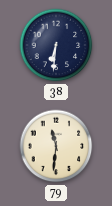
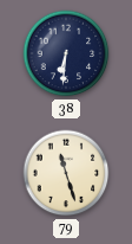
79: 11:31 -> 11:27
